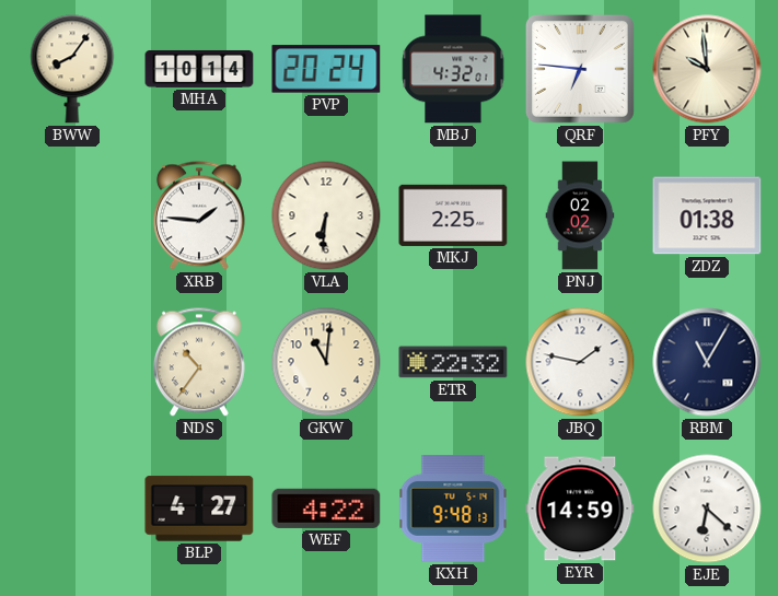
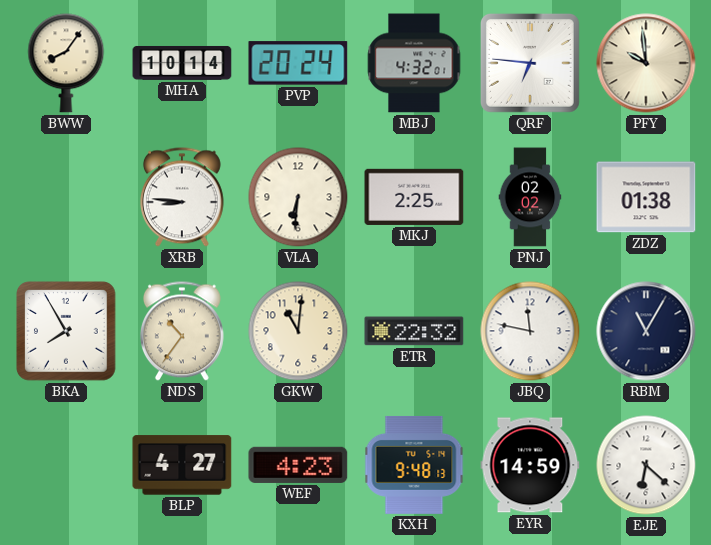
XRB: 1:46 -> 8:46
BKA: none -> 7:55
JBQ: 1:47 -> 11:47
WEF: 4:22 -> 4:23
